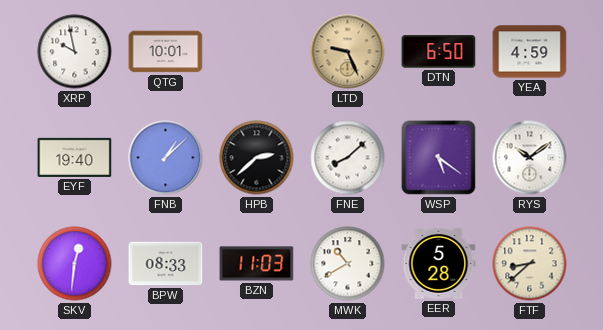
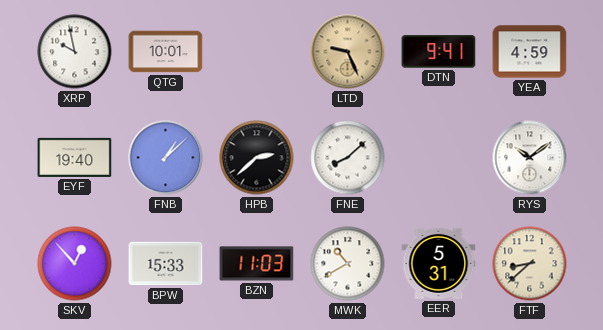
DTN: 6:50 -> 9:41
WSP: 5:21 -> none
SKV: 12:31 -> 12:53
BPW: 08:33 -> 15:33
EER: 5:28 -> 5:31
